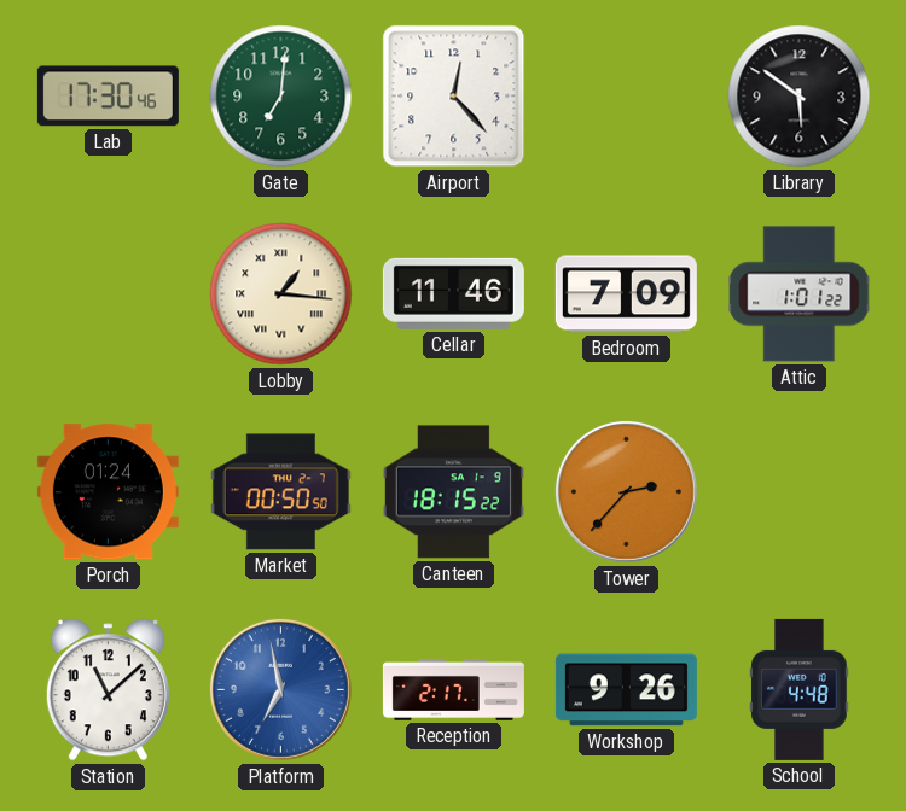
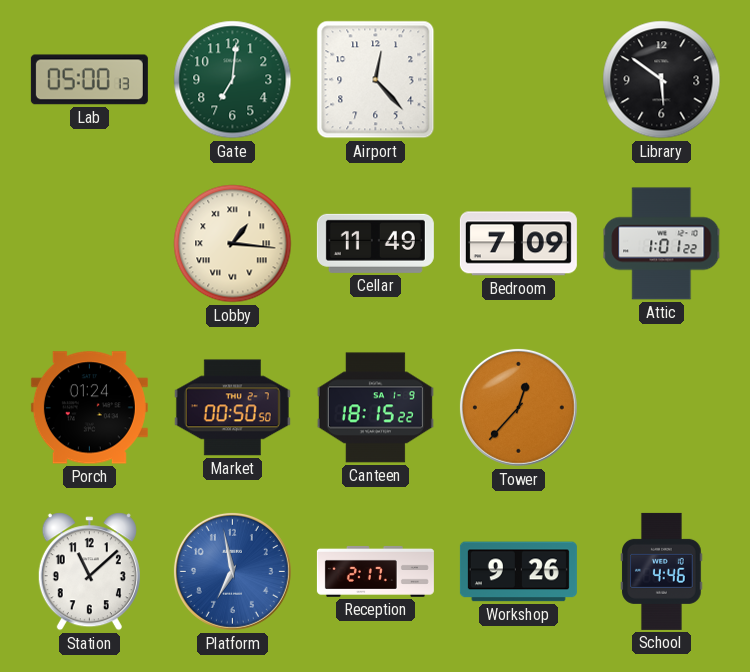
Lab: 17:30 -> 05:00
Cellar: 11:46 -> 11:49
Tower: 2:37 -> 12:37
School: 4:48 -> 4:46
